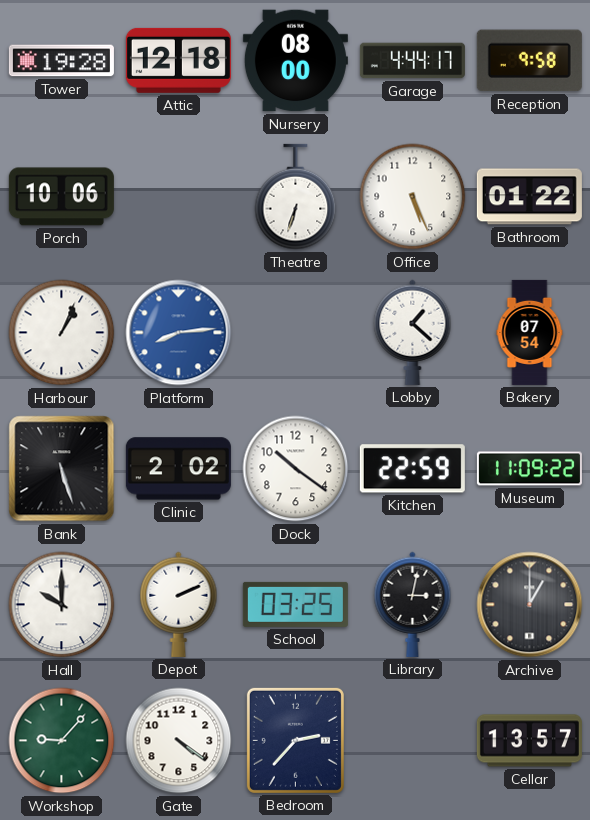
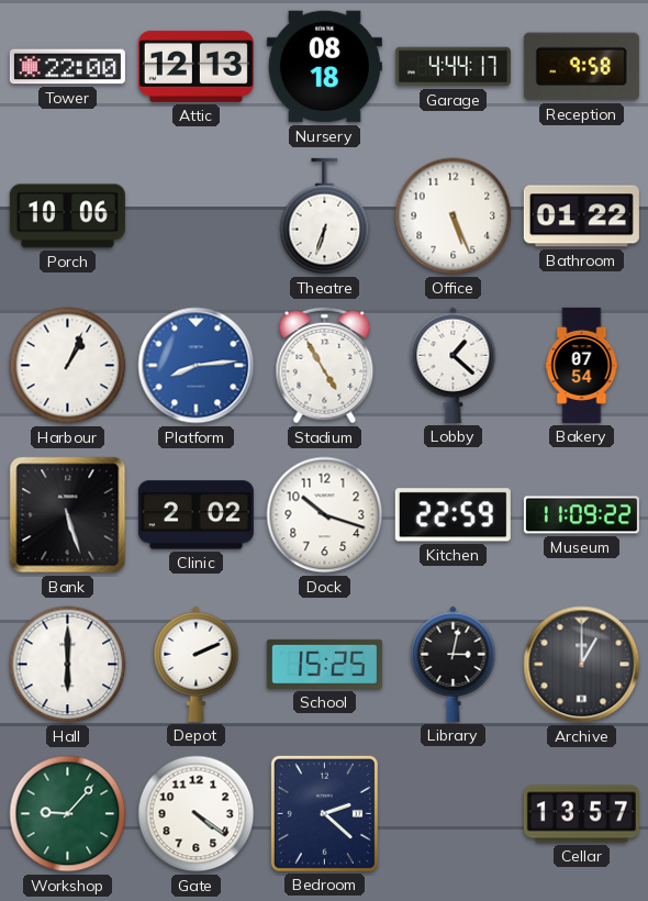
Tower: 19:28 -> 22:00
Attic: 12:18 -> 12:13
Nursery: 08:00 -> 08:18
Stadium: none -> 4:55
Dock: 10:21 -> 10:18
Hall: 10:00 -> 6:00
School: 03:25 -> 15:25
Bedroom: 2:37 -> 2:22
